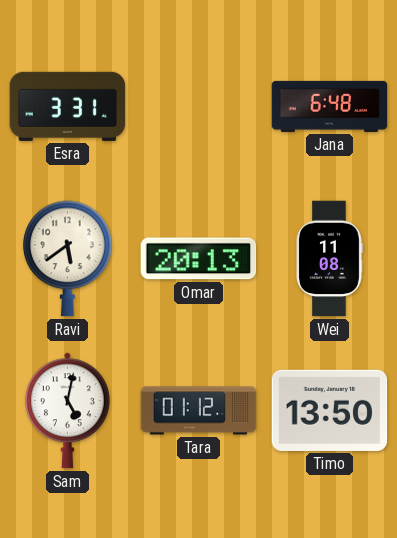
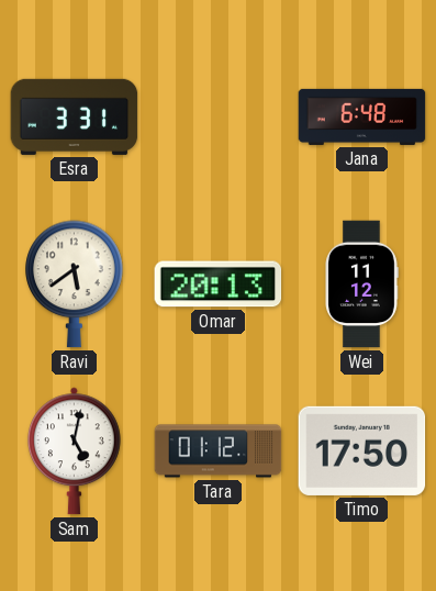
Wei: 11:08 -> 11:12
Timo: 13:50 -> 17:50
